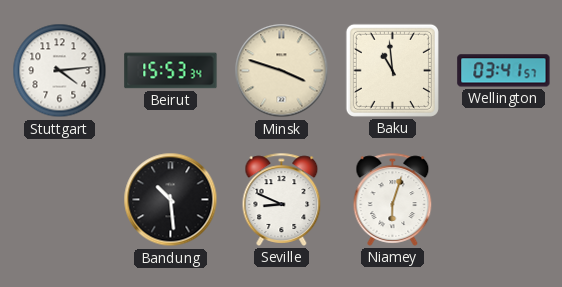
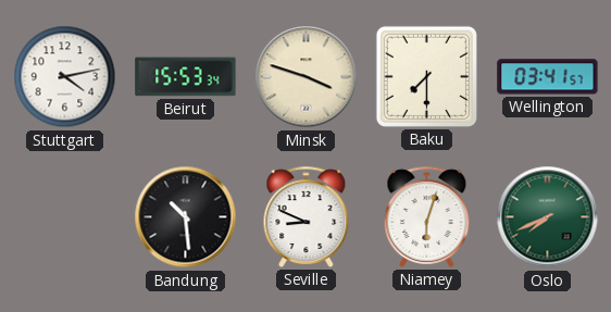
Stuttgart: 4:14 -> 4:13
Baku: 10:59 -> 7:30
Oslo: none -> 7:41
